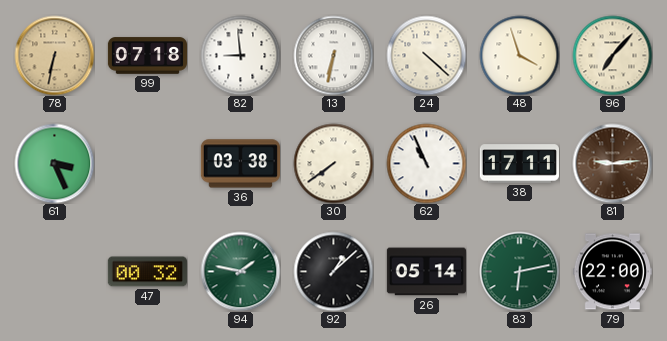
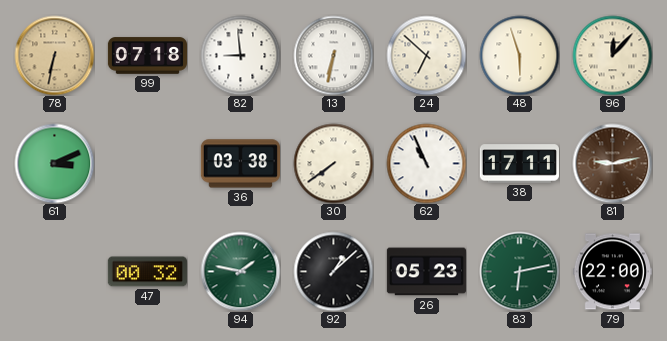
24: 4:22 -> 6:52
48: 3:57 -> 5:57
96: 7:07 -> 12:07
61: 3:26 -> 3:11
81: 9:14 -> 9:13
26: 05:14 -> 05:23
